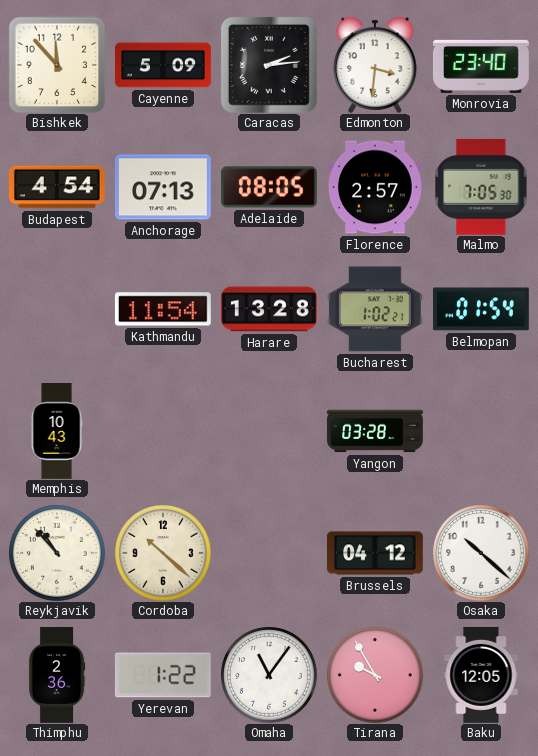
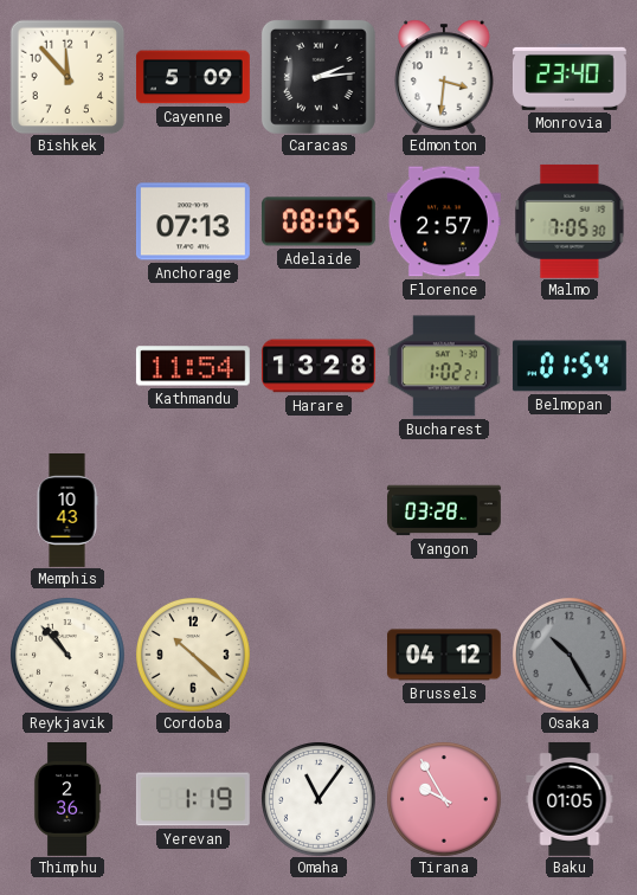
Budapest: 4:54 -> none
Osaka: 10:22 -> 10:25
Osaka dial: white -> grey
Yerevan: 1:22 -> 1:19
Baku: 12:05 -> 01:05
